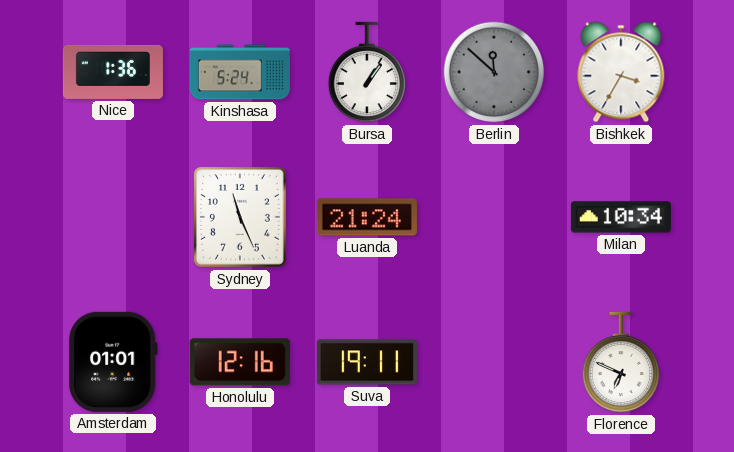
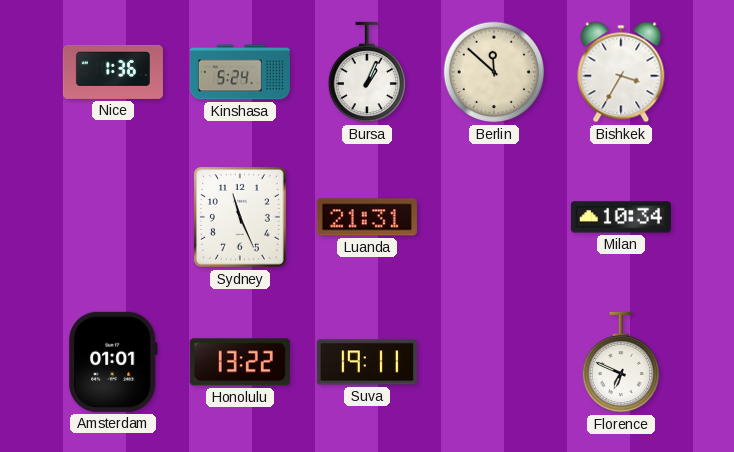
Bursa: 1:06 -> 1:04
Berlin dial: grey -> cream
Luanda: 21:24 -> 21:31
Honolulu: 12:16 -> 13:22
